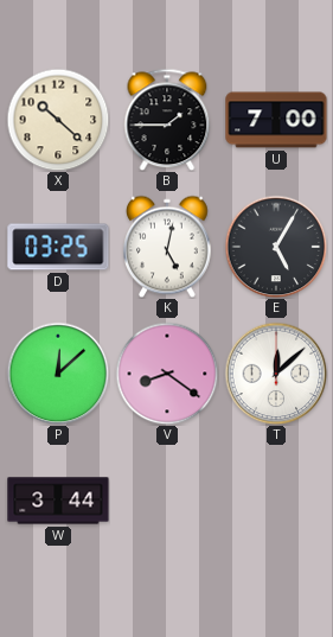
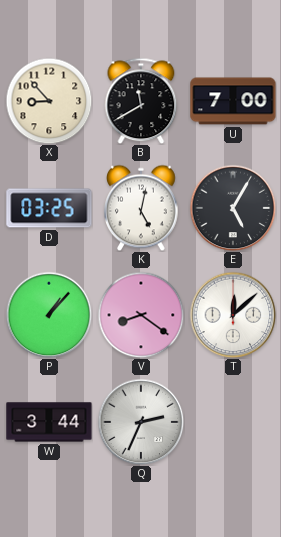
X: 10:22 -> 8:53
B: 1:45 -> 11:40
P: 12:08 -> 1:07
Q: none -> 2:34
